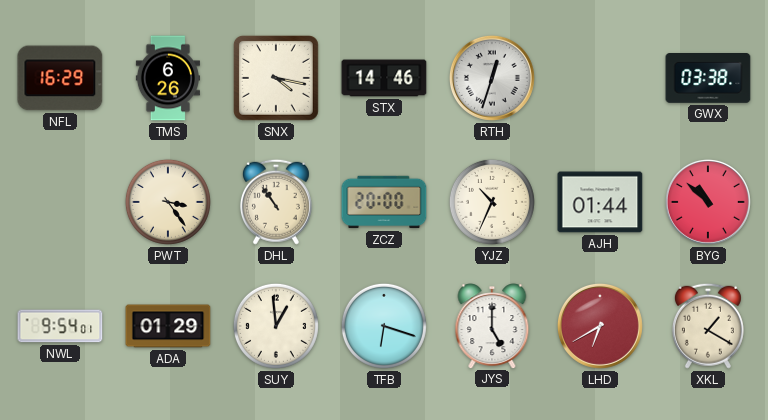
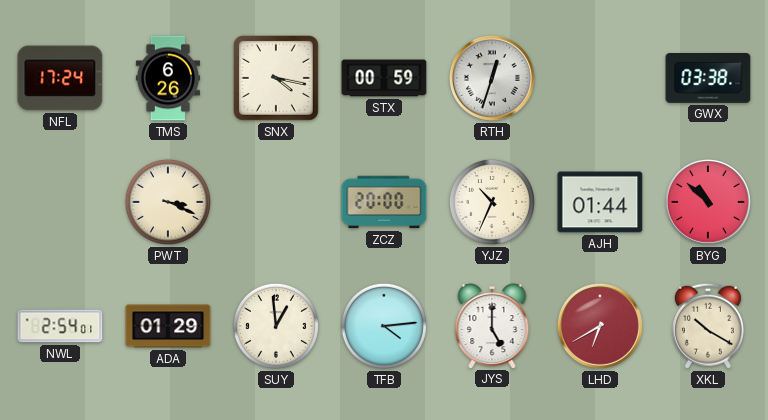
NFL: 16:29 -> 17:24
STX: 14:46 -> 00:59
PWT: 3:24 -> 3:19
DHL: 10:54 -> none
NWL: 9:54 -> 2:54
TFB: 6:18 -> 4:14
XKL: 1:20 -> 10:20
